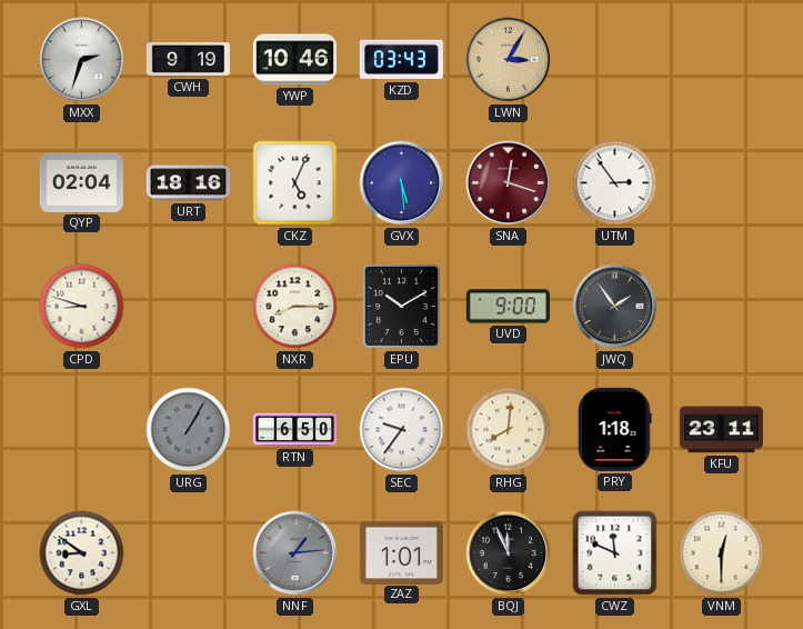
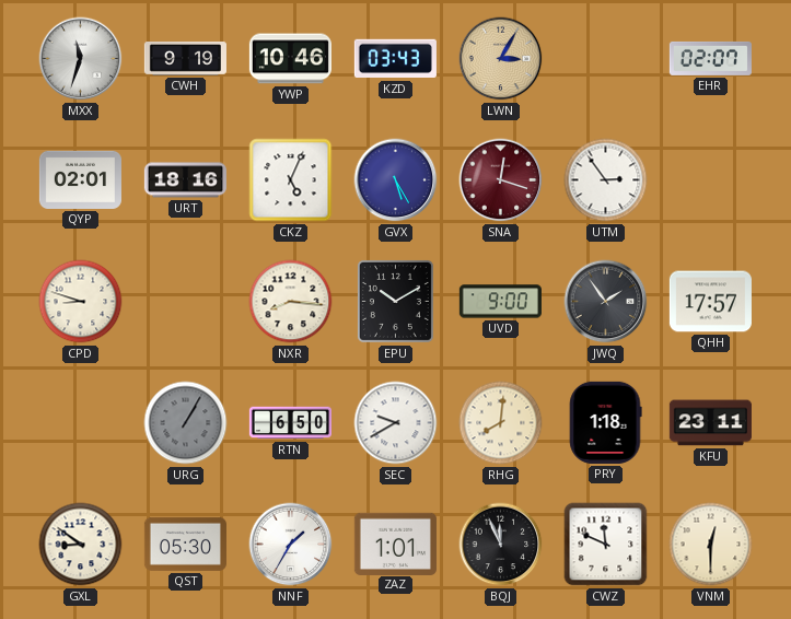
MXX: 2:33 -> 11:33
EHR: none -> 02:07
QYP: 02:04 -> 02:01
GVX: 5:29 -> 5:25
NXR: 8:15 -> 8:16
QHH: none -> 17:57
SEC: 9:36 -> 9:40
QST: none -> 05:30
NNF: 1:14 -> 1:35
NNF dial: grey -> white
